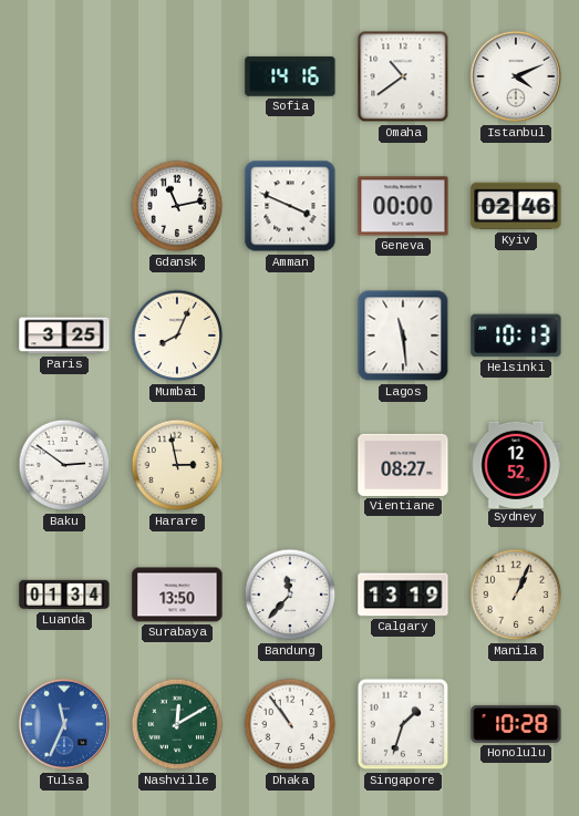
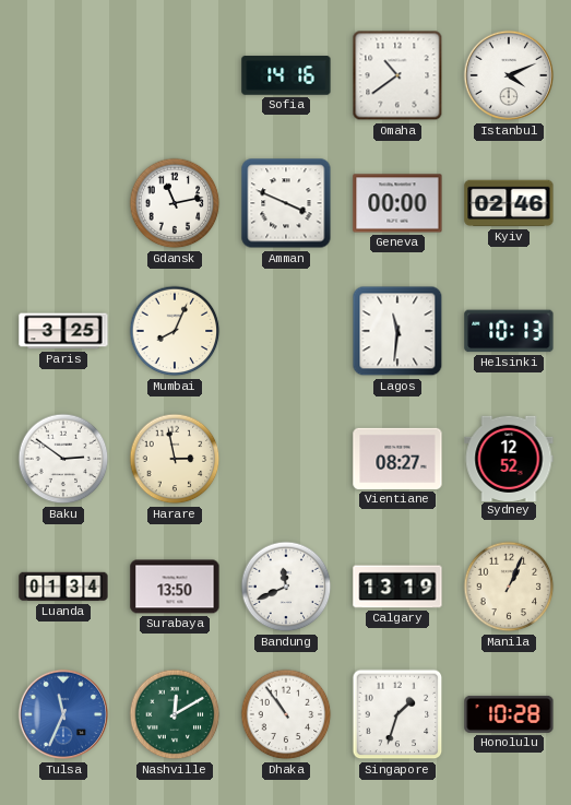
Lagos: 11:29 -> 11:31
Bandung: 11:37 -> 11:41
